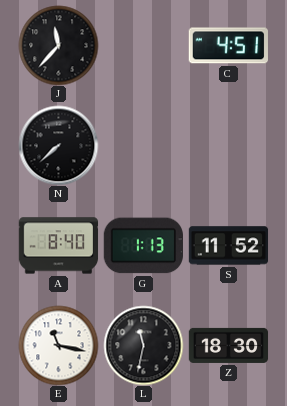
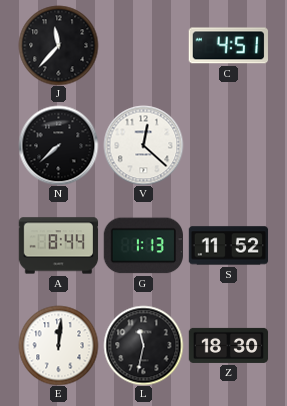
V: none -> 12:22
A: 8:40 -> 8:44
E: 11:17 -> 12:01
